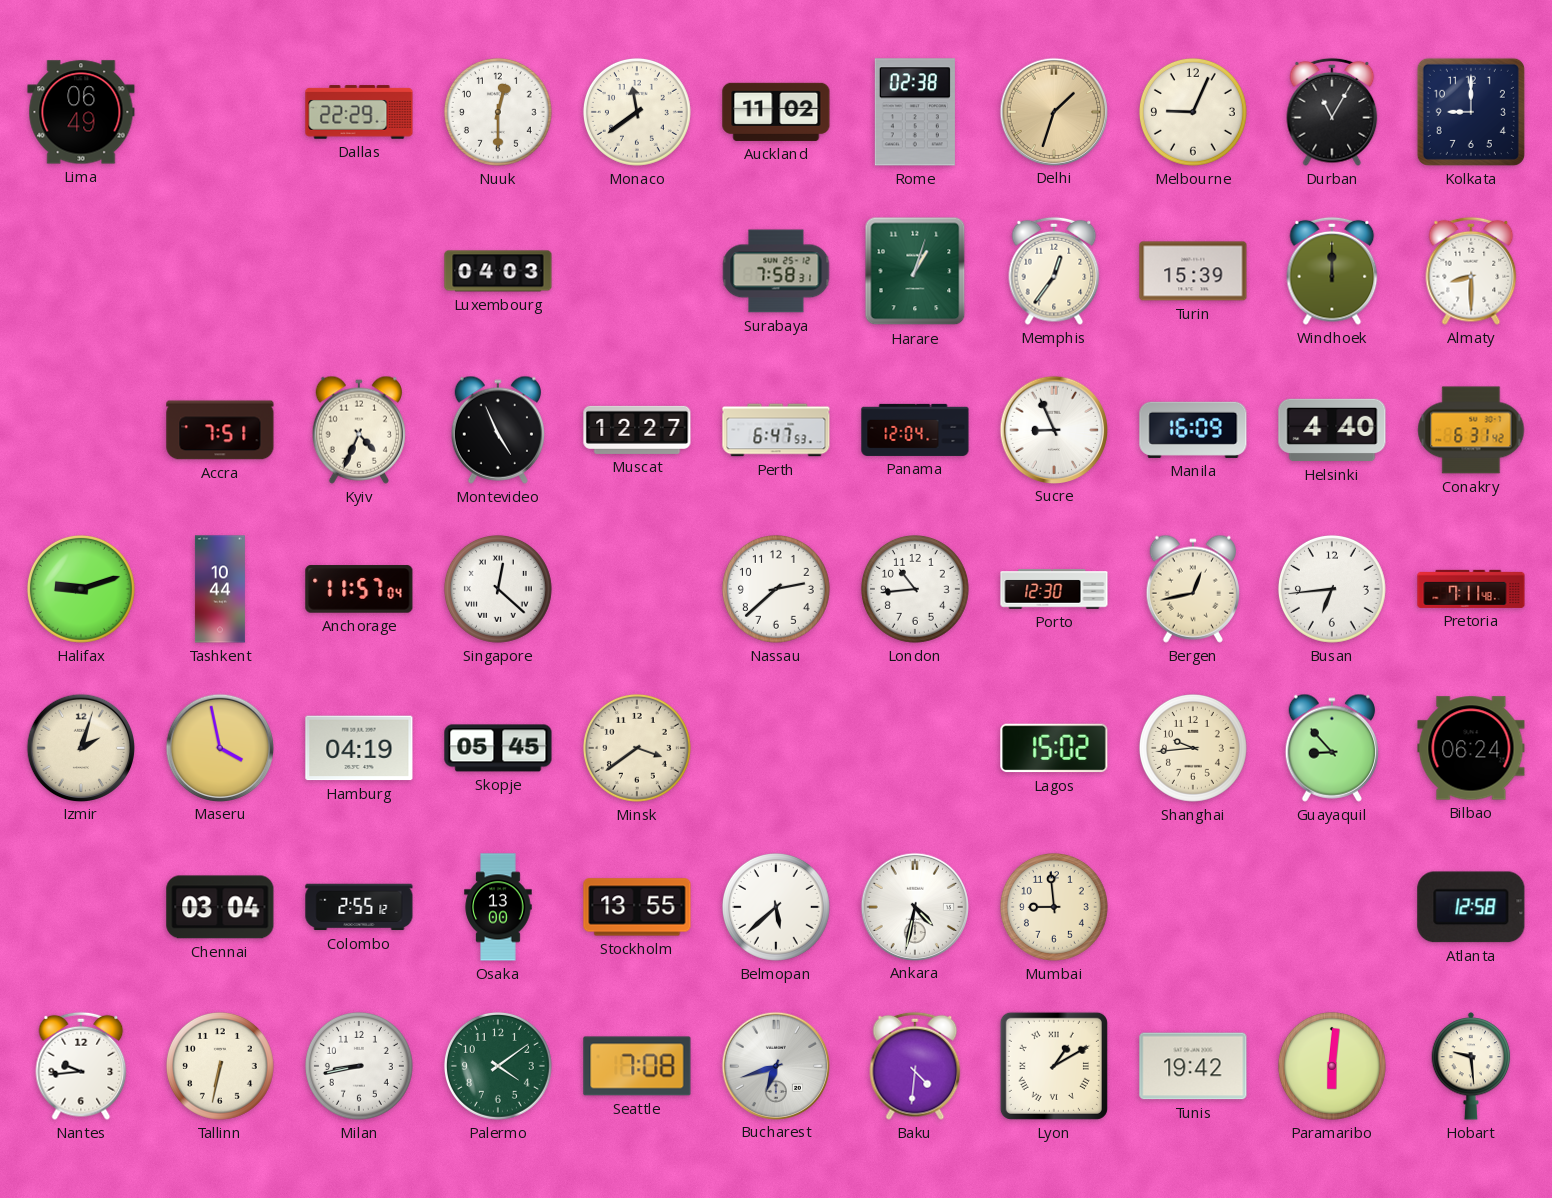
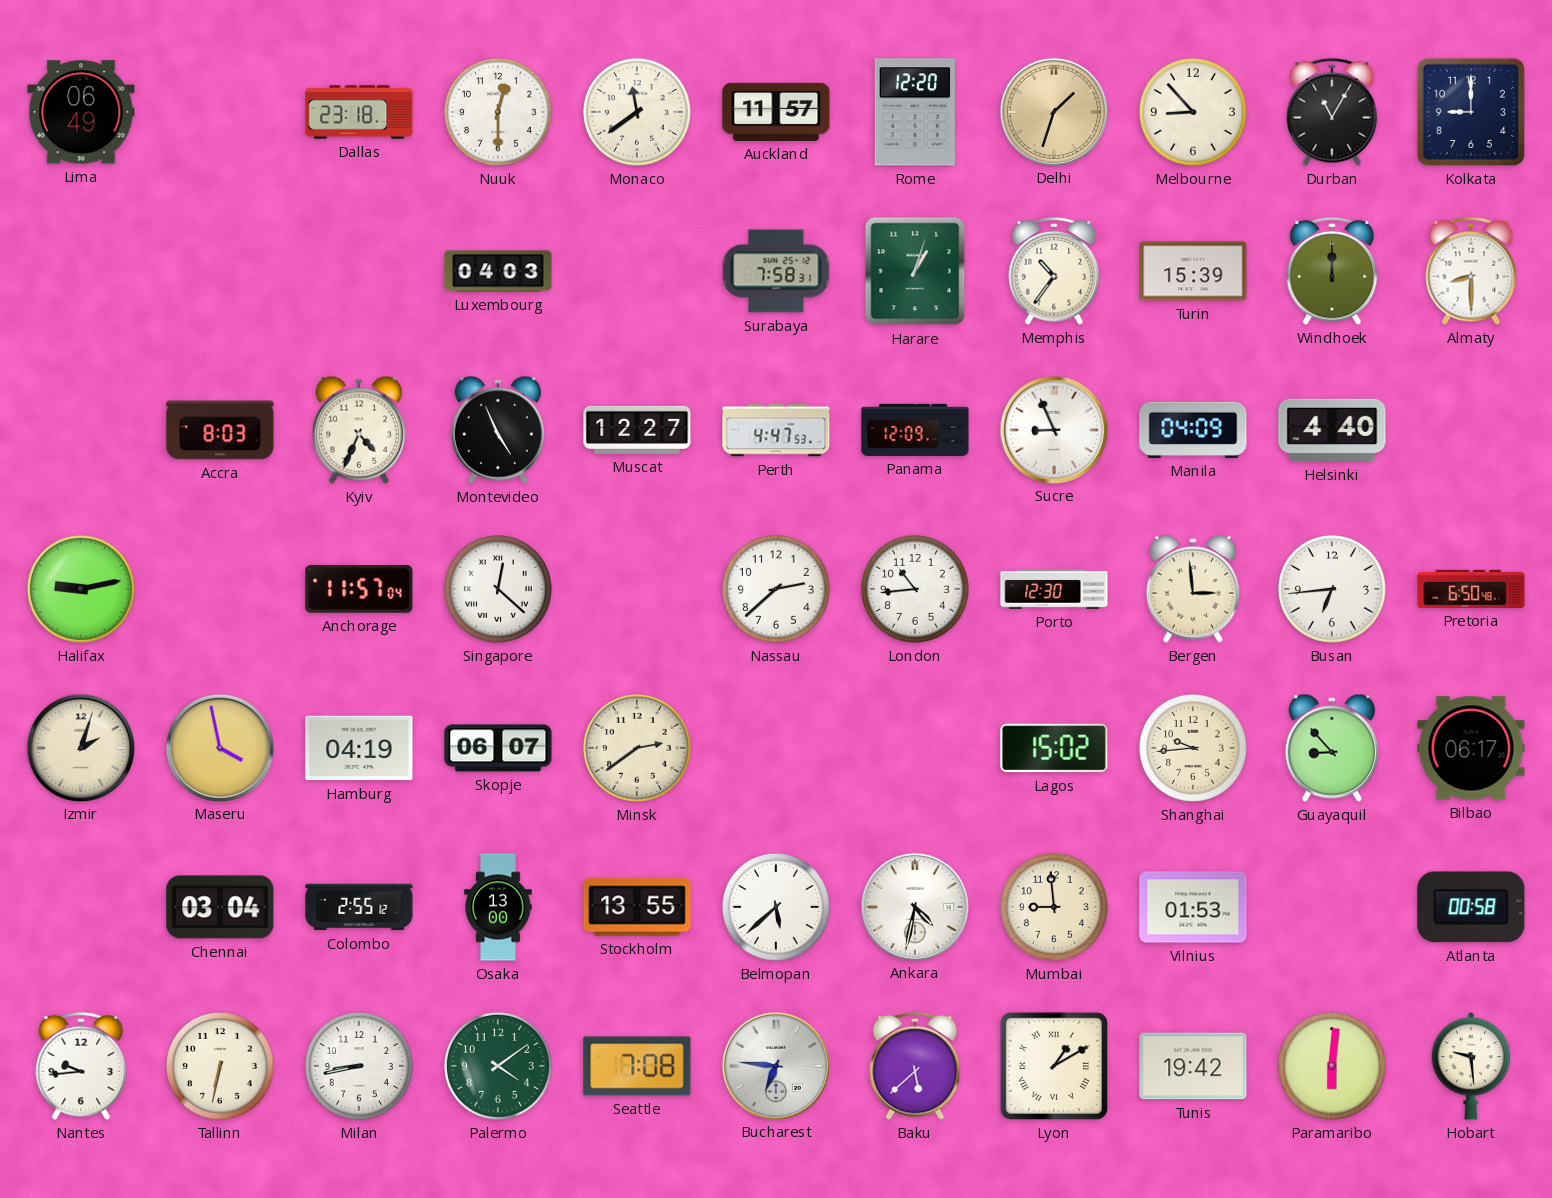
Dallas: 22:29 -> 23:18
Auckland: 11:02 -> 11:57
Rome: 02:38 -> 12:20
Melbourne: 9:04 -> 8:53
Memphis: 12:36 -> 10:36
Accra: 7:51 -> 8:03
Perth: 6:47 -> 4:47
Panama: 12:04 -> 12:09
Manila: 16:09 -> 04:09
Conakry: 6:31 -> none
Halifax: 9:12 -> 9:13
Tashkent: 10:44 -> none
Bergen: 12:43 -> 2:59
Pretoria: 7:11 -> 6:50
Skopje: 05:45 -> 06:07
Minsk: 3:39 -> 2:39
Bilbao: 06:24 -> 06:17
Vilnius: none -> 01:53
Atlanta: 12:58 -> 00:58
Bucharest: 6:42 -> 6:46
Baku: 4:31 -> 5:38
